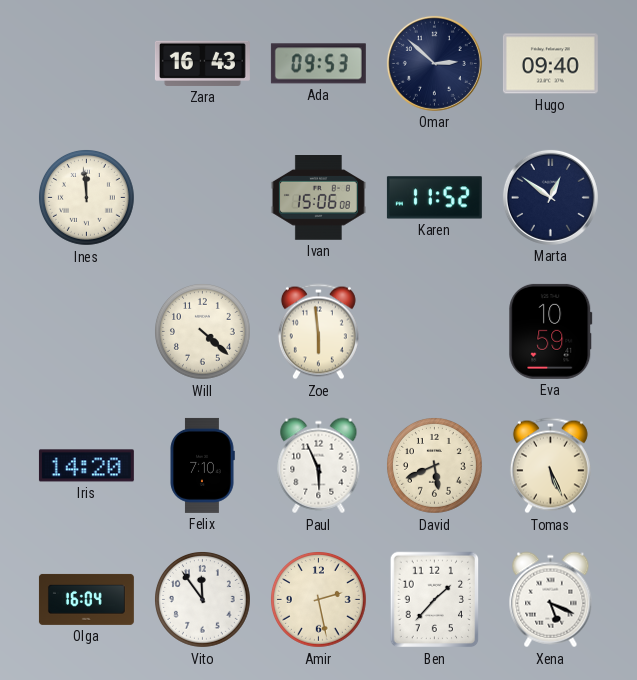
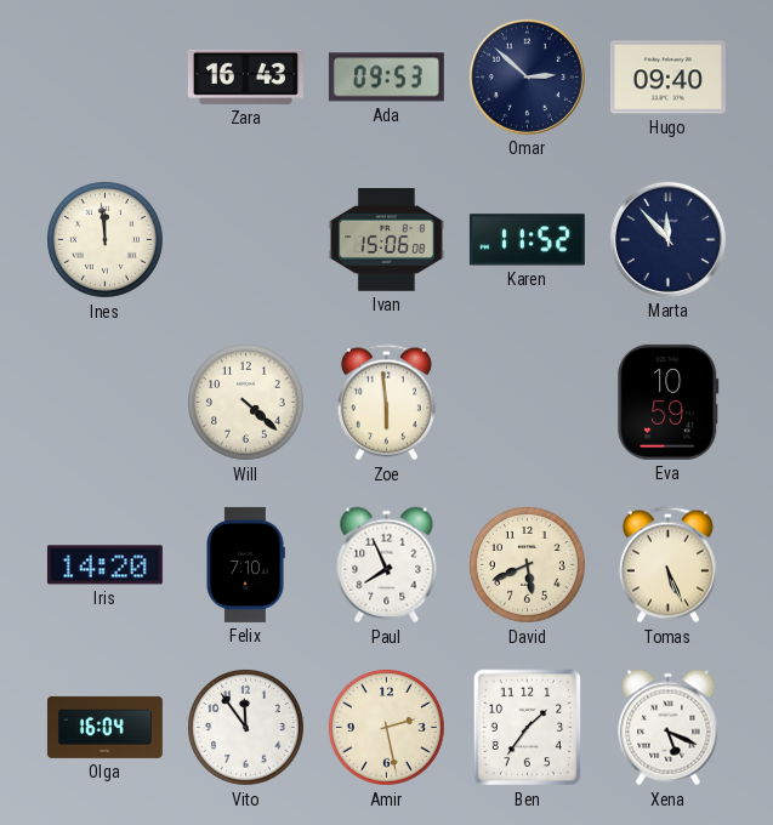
Marta: 12:51 -> 11:53
Paul: 5:56 -> 7:56
Ben: 1:37 -> 1:36
